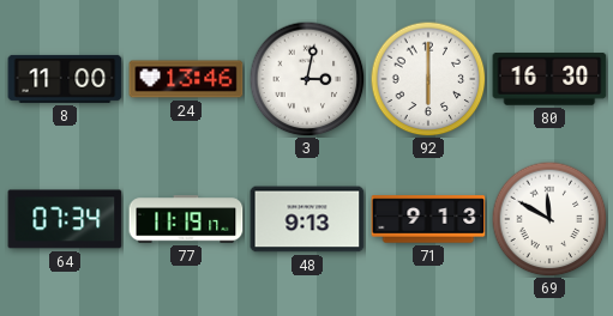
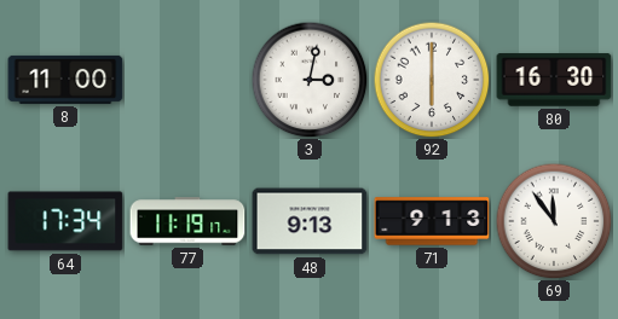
24: 13:46 -> none
64: 07:34 -> 17:34
69: 11:50 -> 11:54
